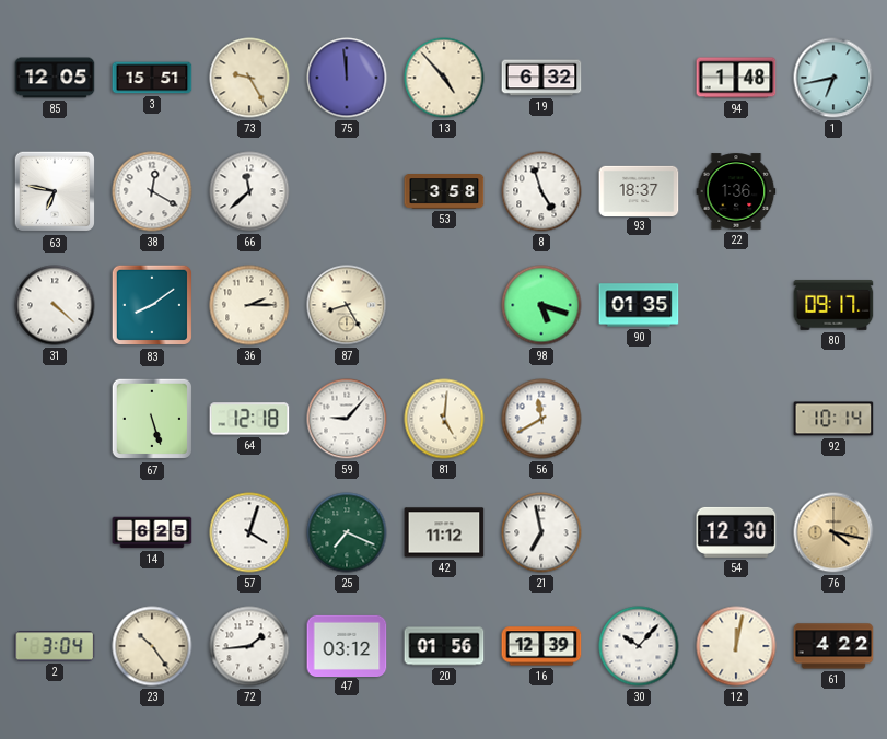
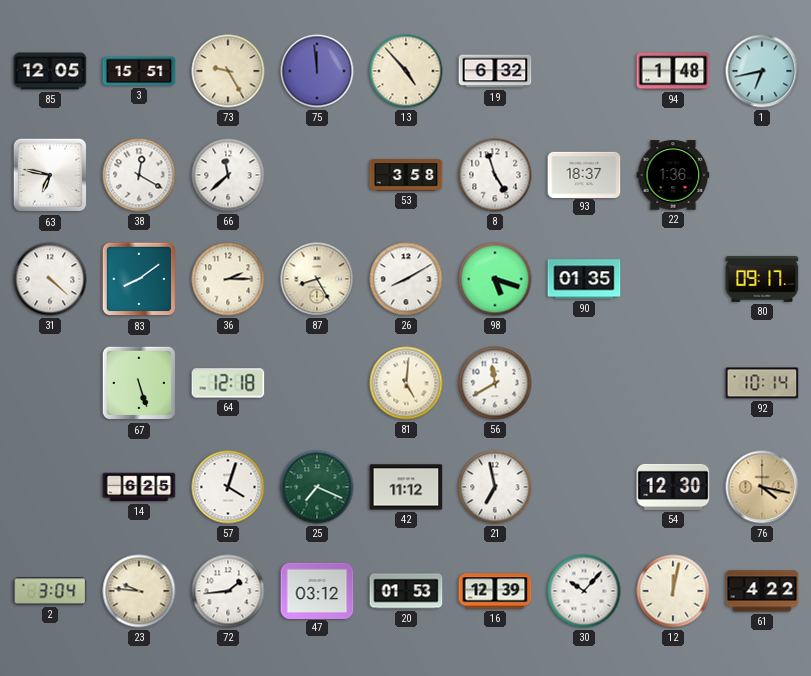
26: none -> 8:10
59: 9:07 -> none
23: 10:24 -> 9:46
20: 01:56 -> 01:53
